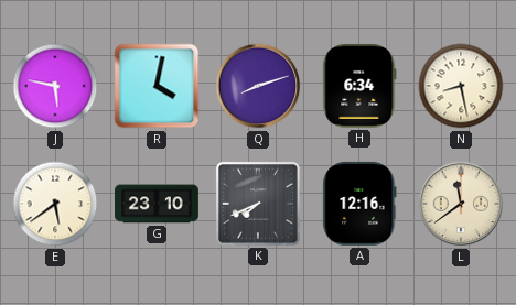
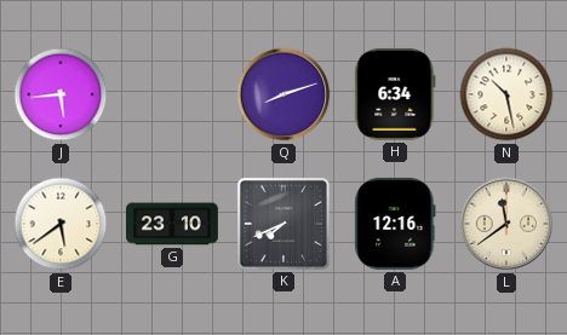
J: 5:47 -> 5:44
R: 4:02 -> none
N: 8:28 -> 10:28
